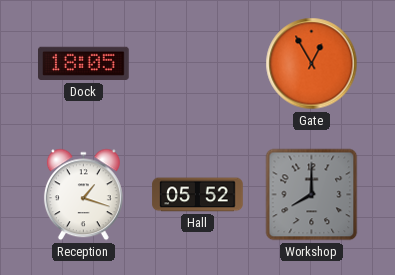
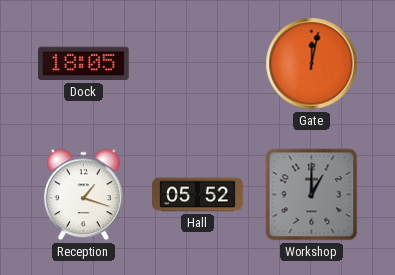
Gate: 12:55 -> 12:02
Workshop: 8:00 -> 1:00
